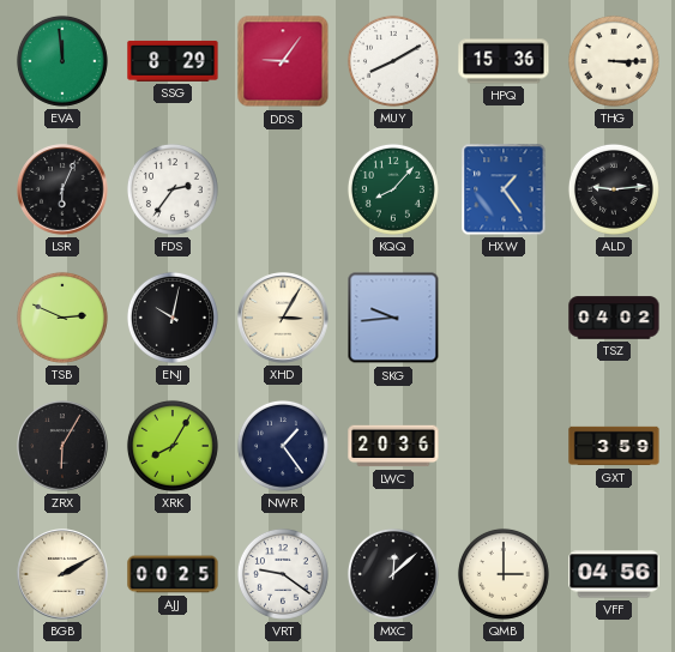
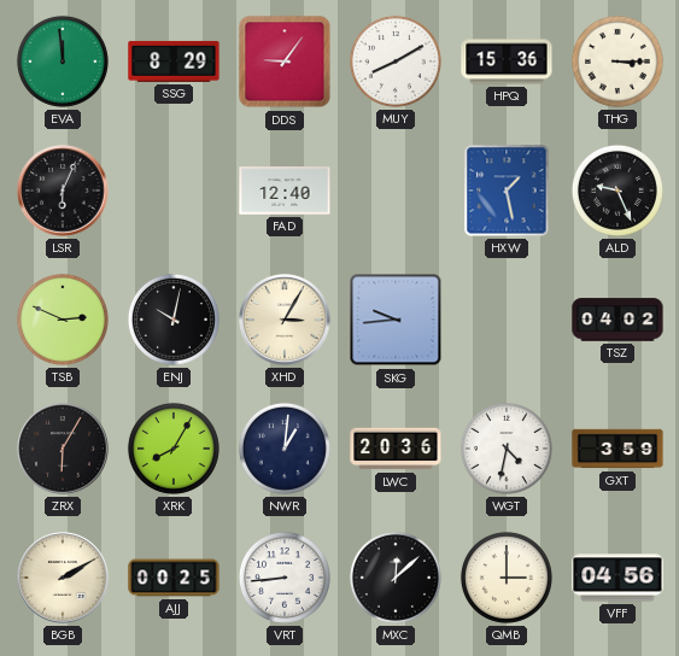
FDS: 2:36 -> none
FAD: none -> 12:40
KQQ: 8:07 -> none
HXW: 1:24 -> 1:28
ALD: 9:14 -> 9:26
NWR: 1:24 -> 1:01
WGT: none -> 4:32
VRT: 9:21 -> 8:44
